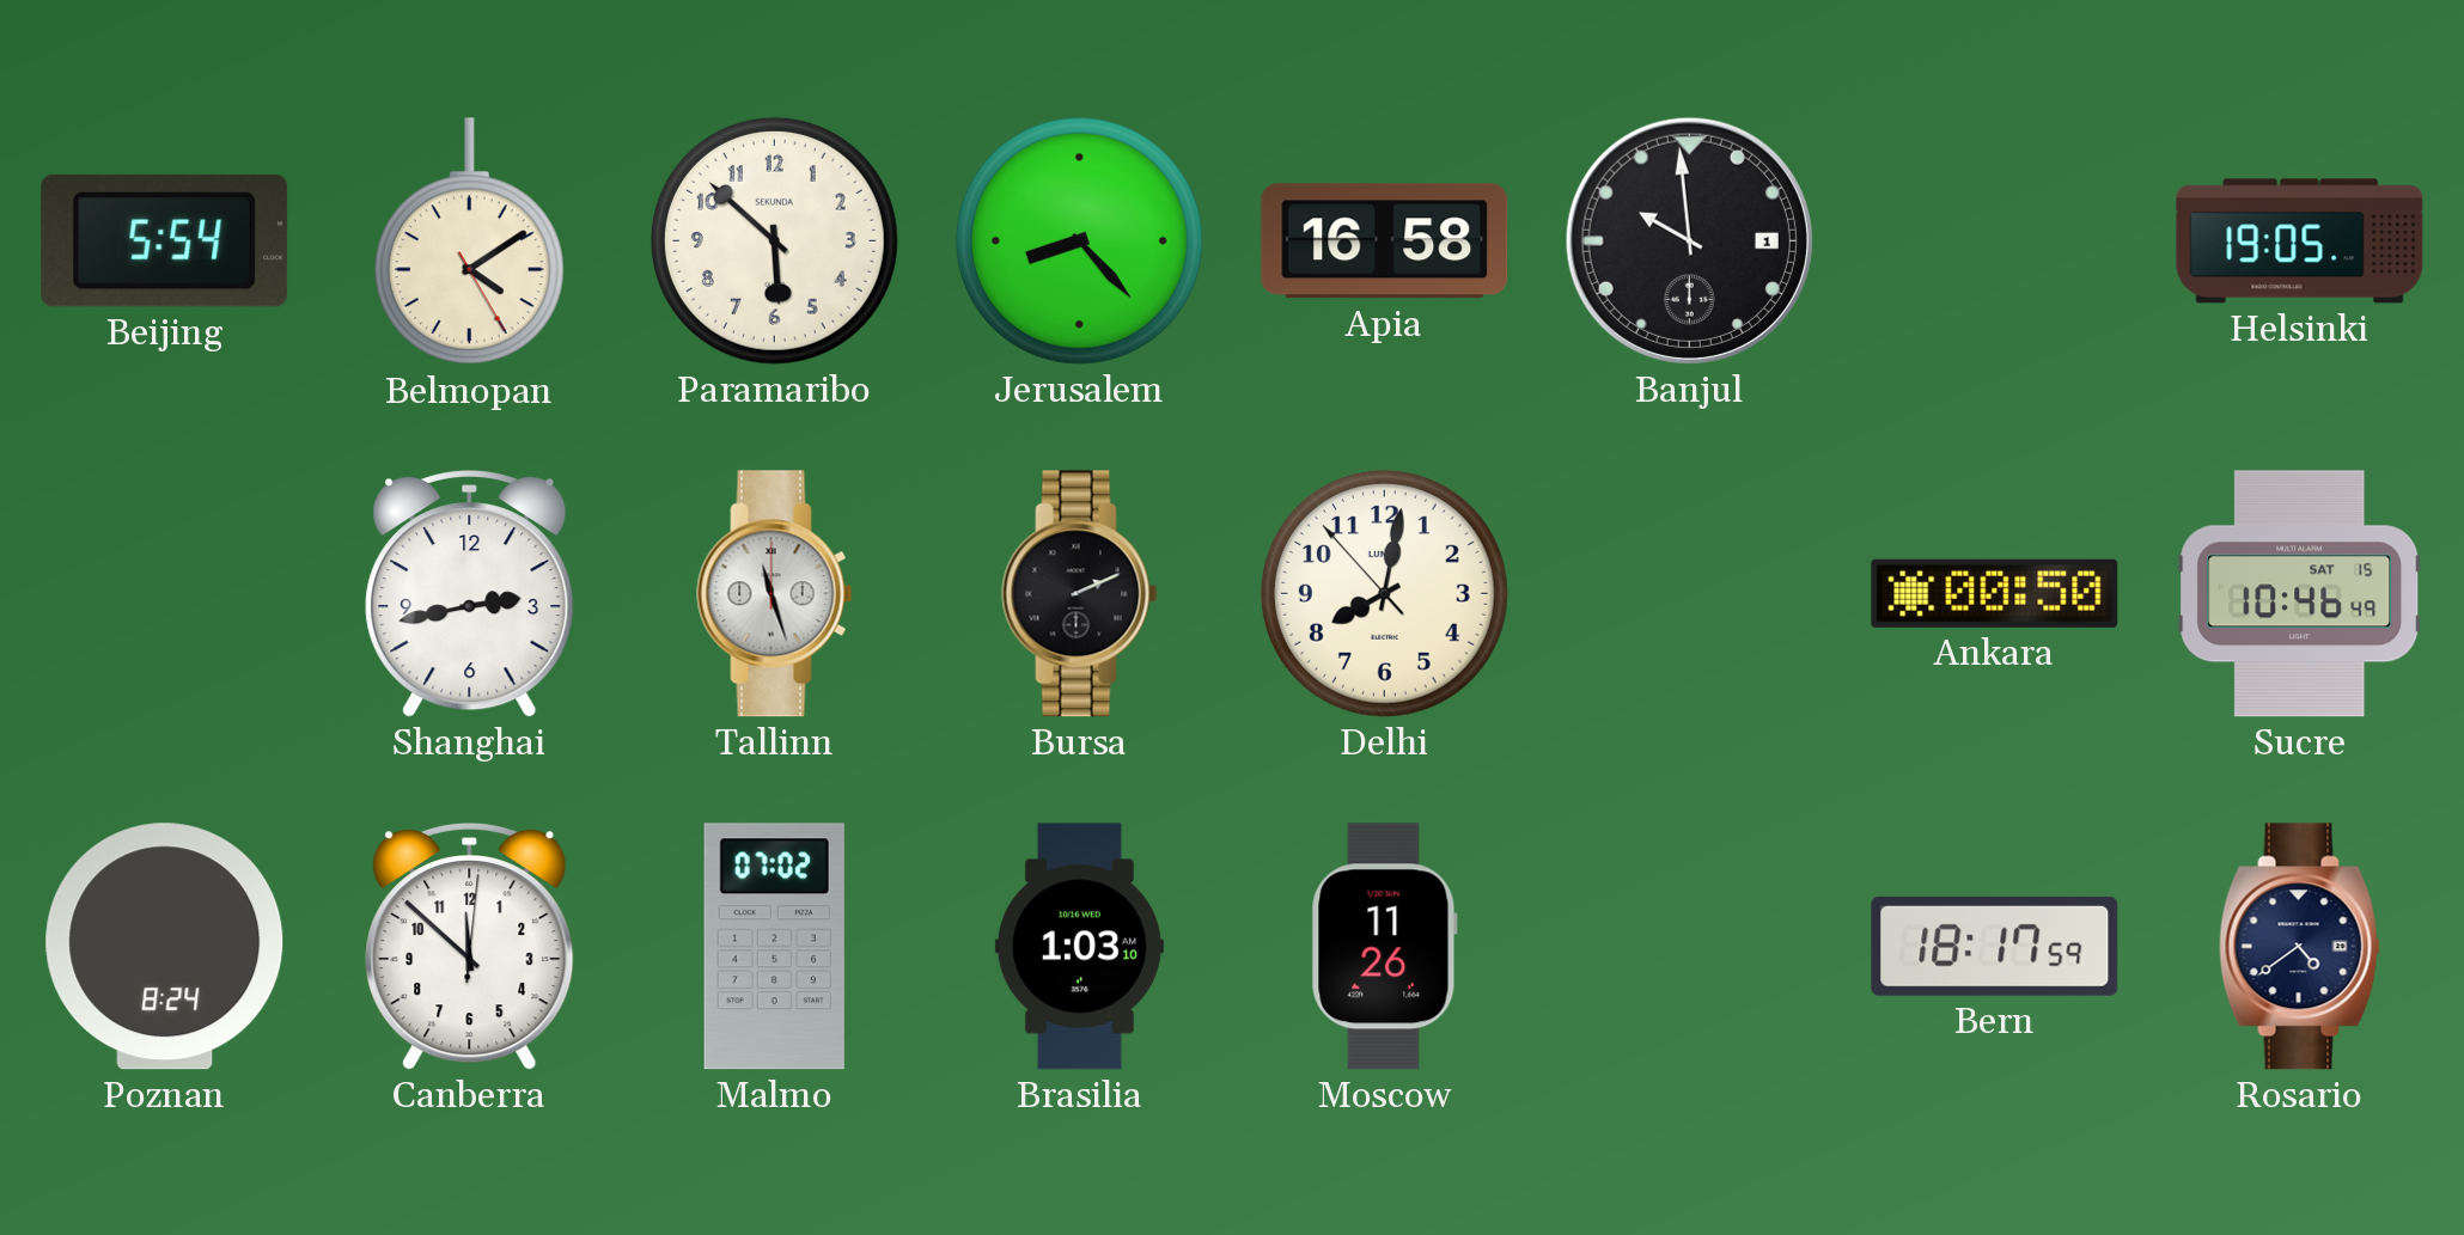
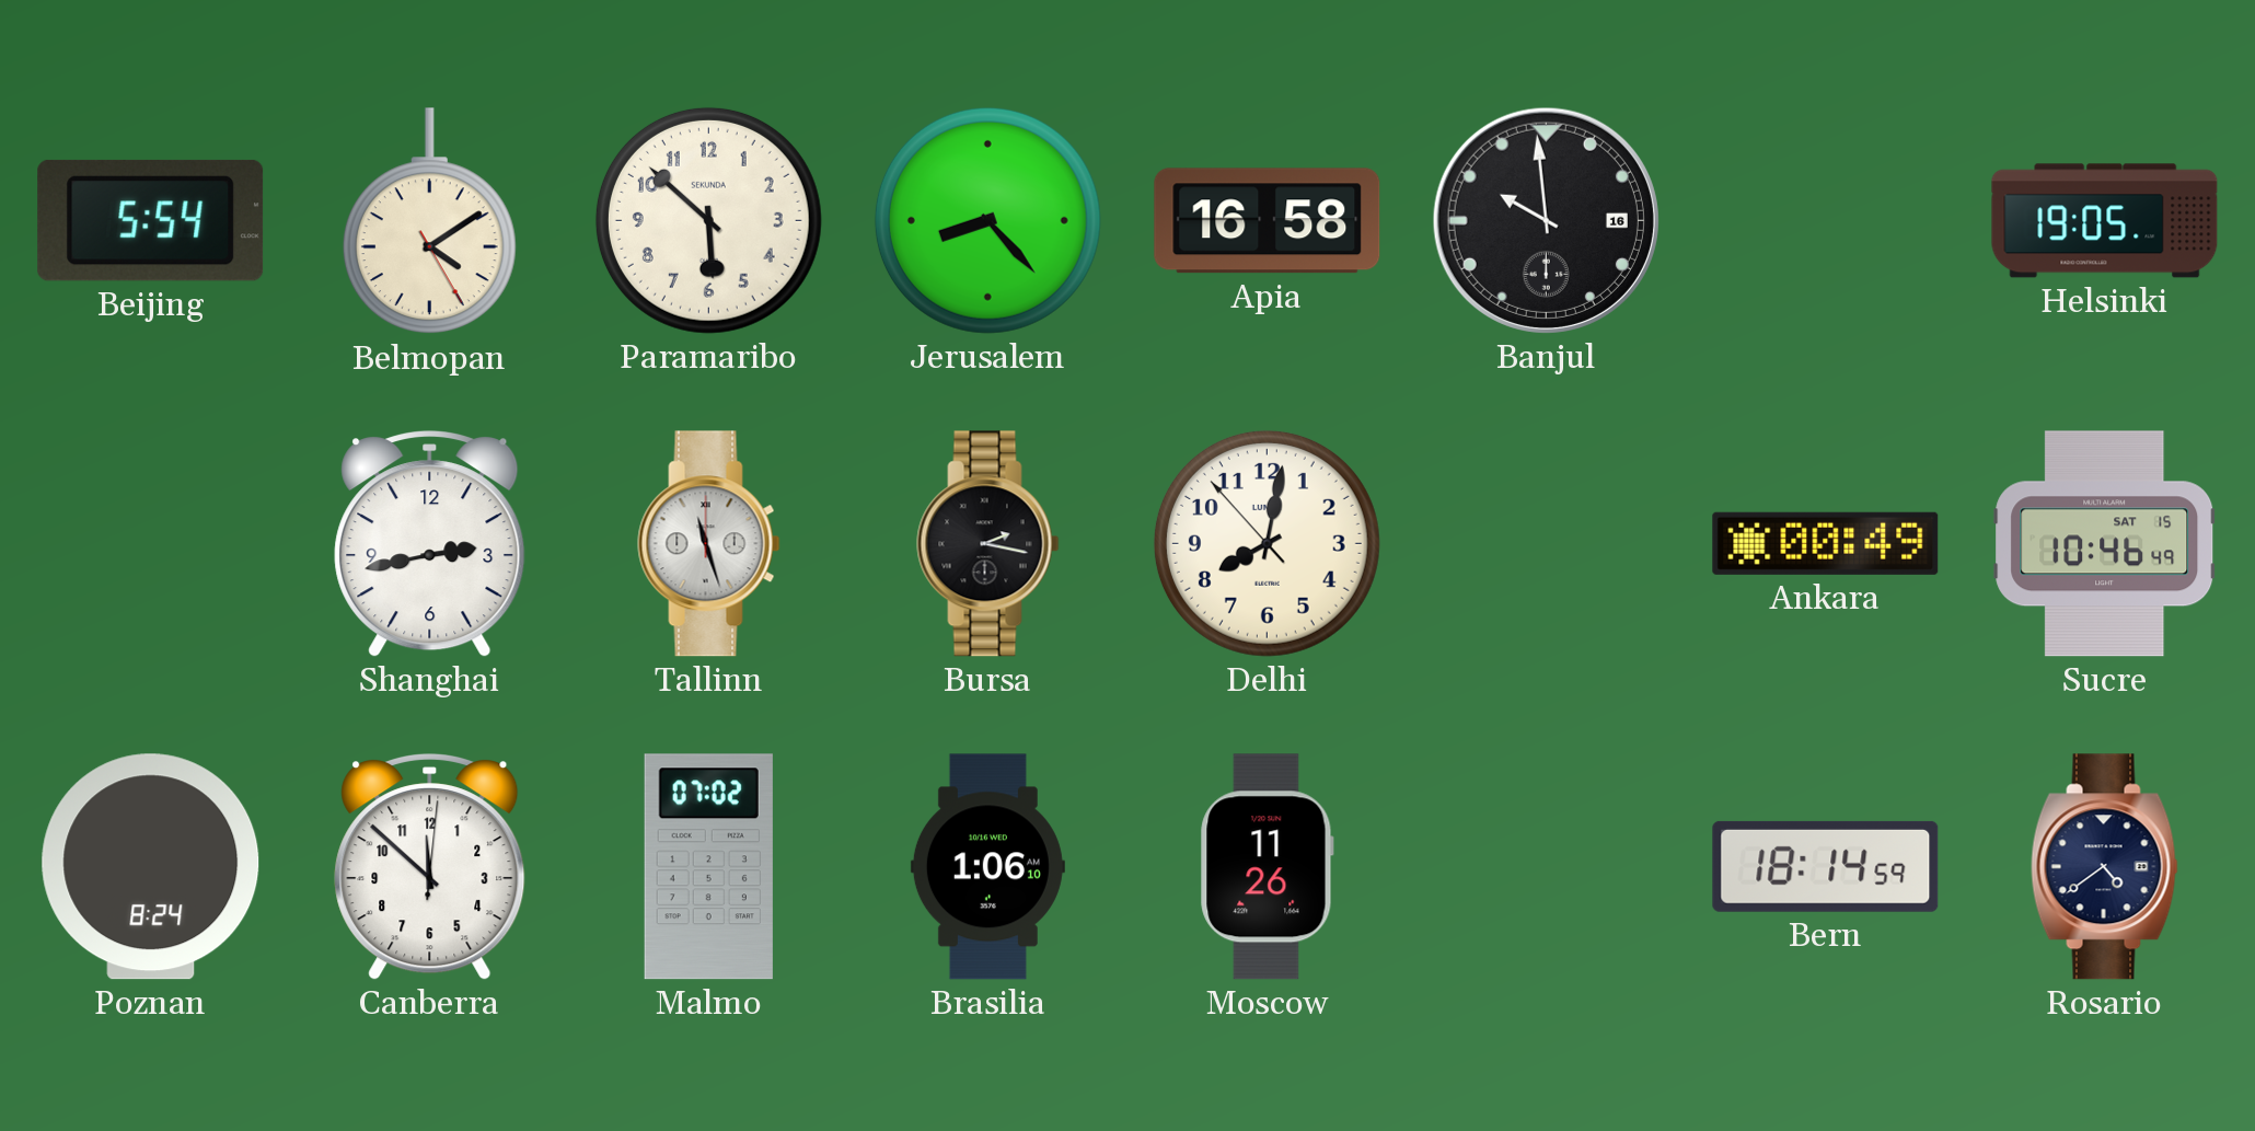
Banjul date: 1 -> 16
Bursa: 2:11 -> 2:17
Ankara: 00:50 -> 00:49
Brasilia: 1:03 -> 1:06
Bern: 18:17 -> 18:14
